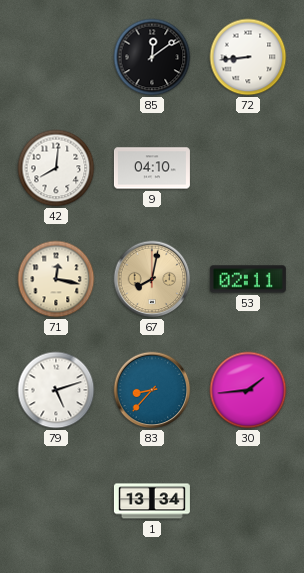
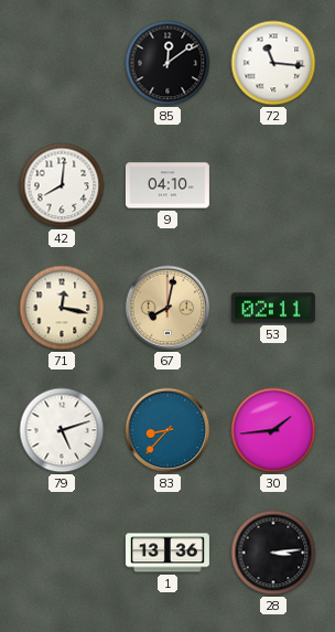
72: 8:44 -> 11:16
1: 13:34 -> 13:36
28: none -> 3:14
